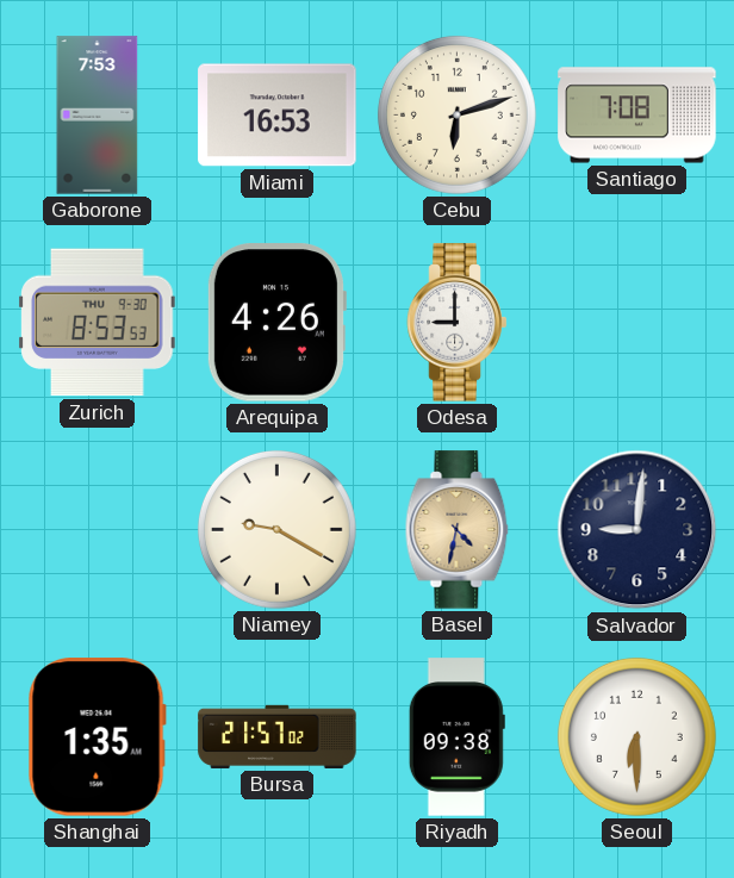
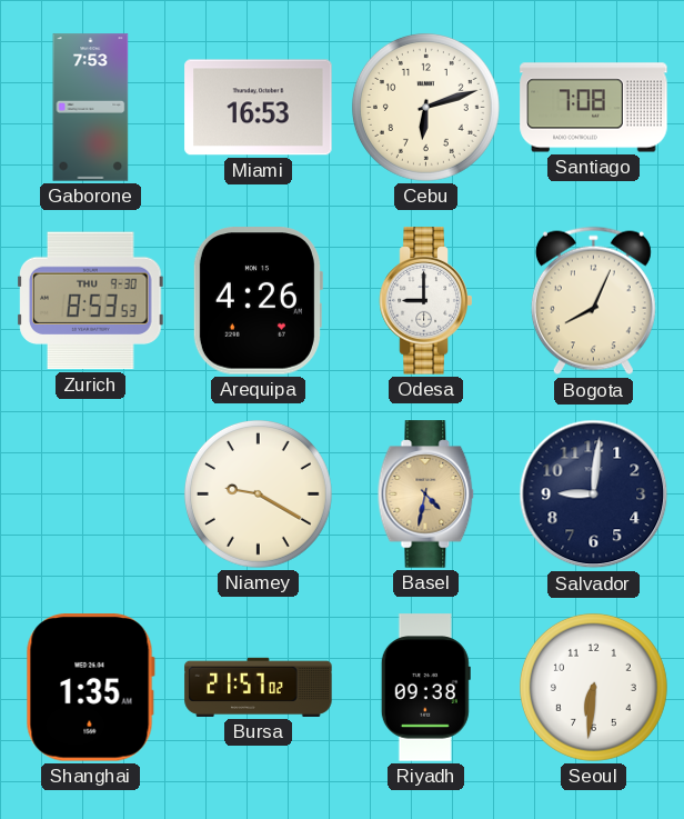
Bogota: none -> 8:04
Seoul: 6:30 -> 6:31
